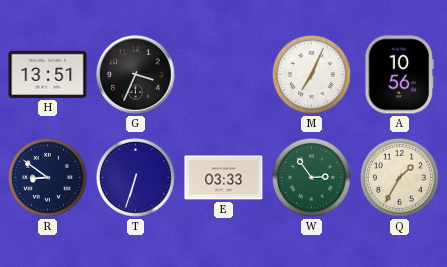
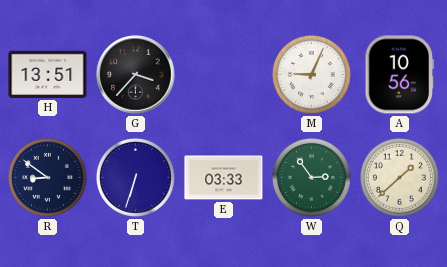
G: 3:34 -> 3:37
M: 7:04 -> 9:04
Q: 1:35 -> 1:38
